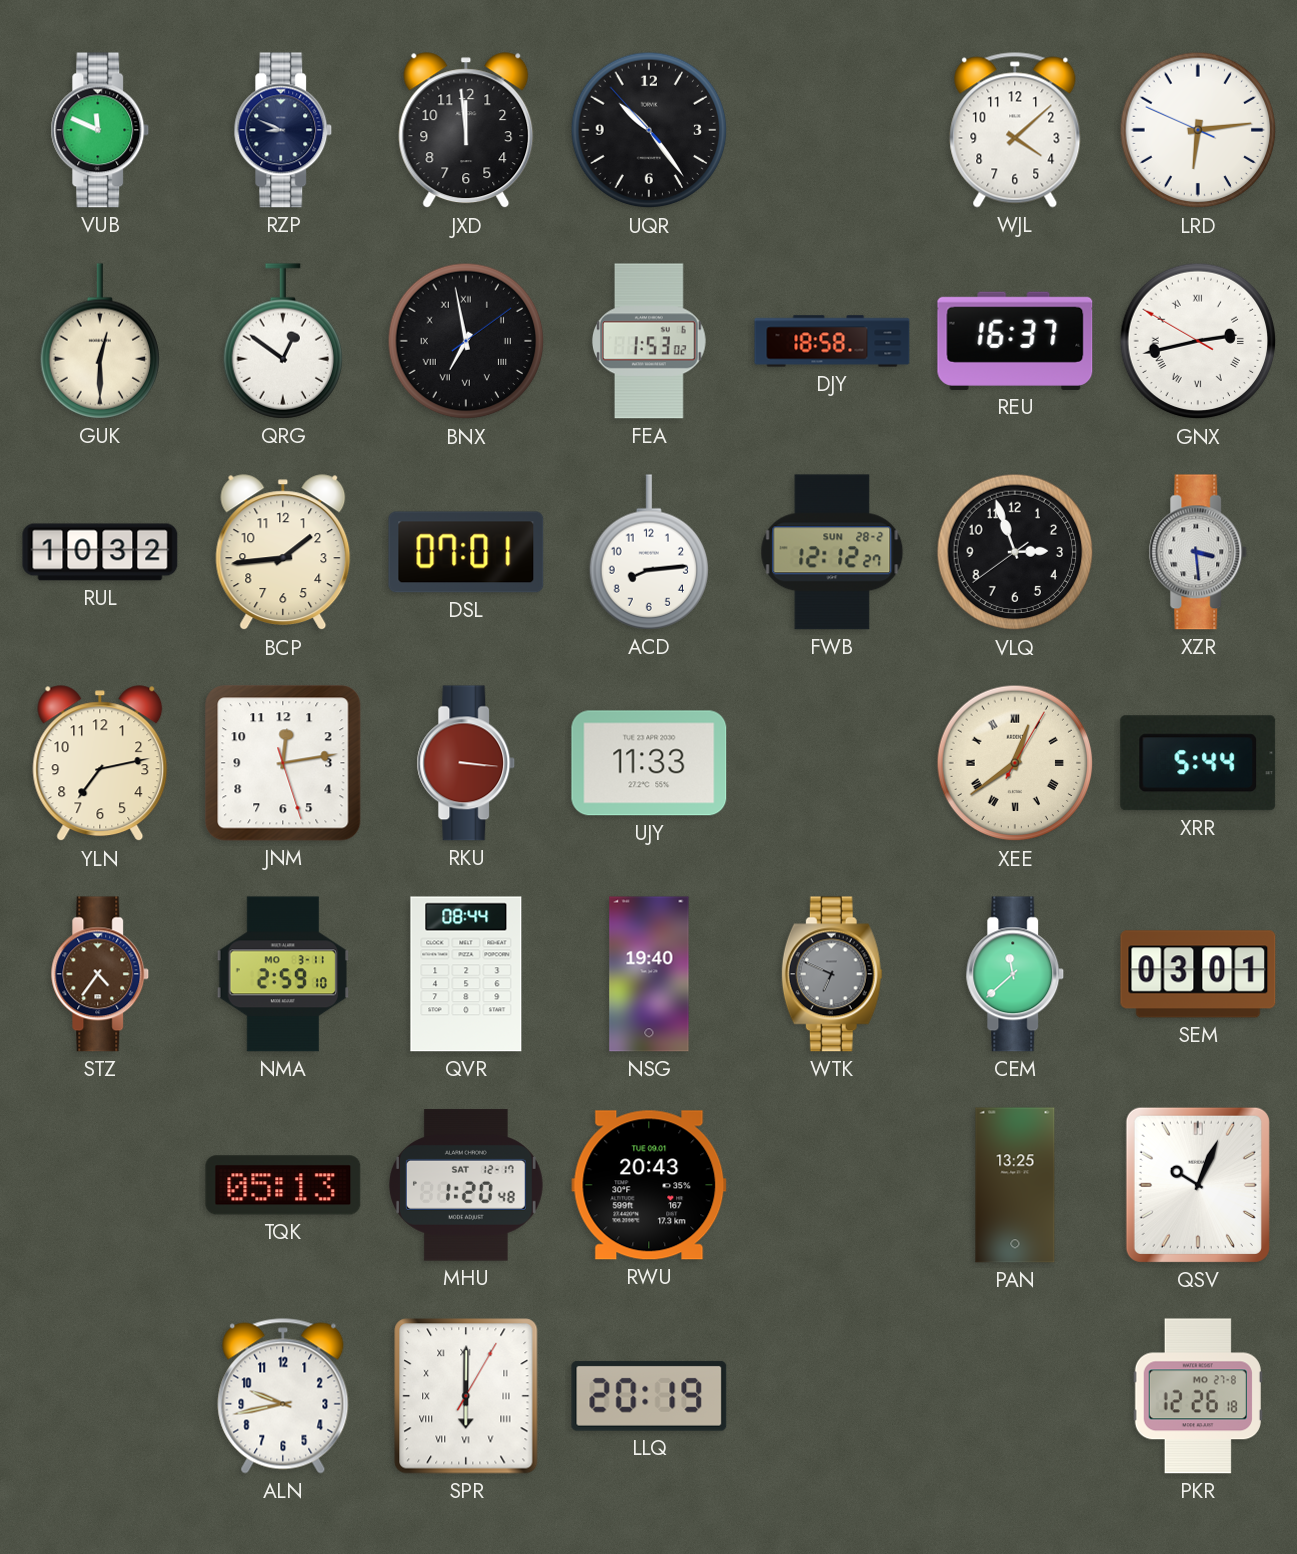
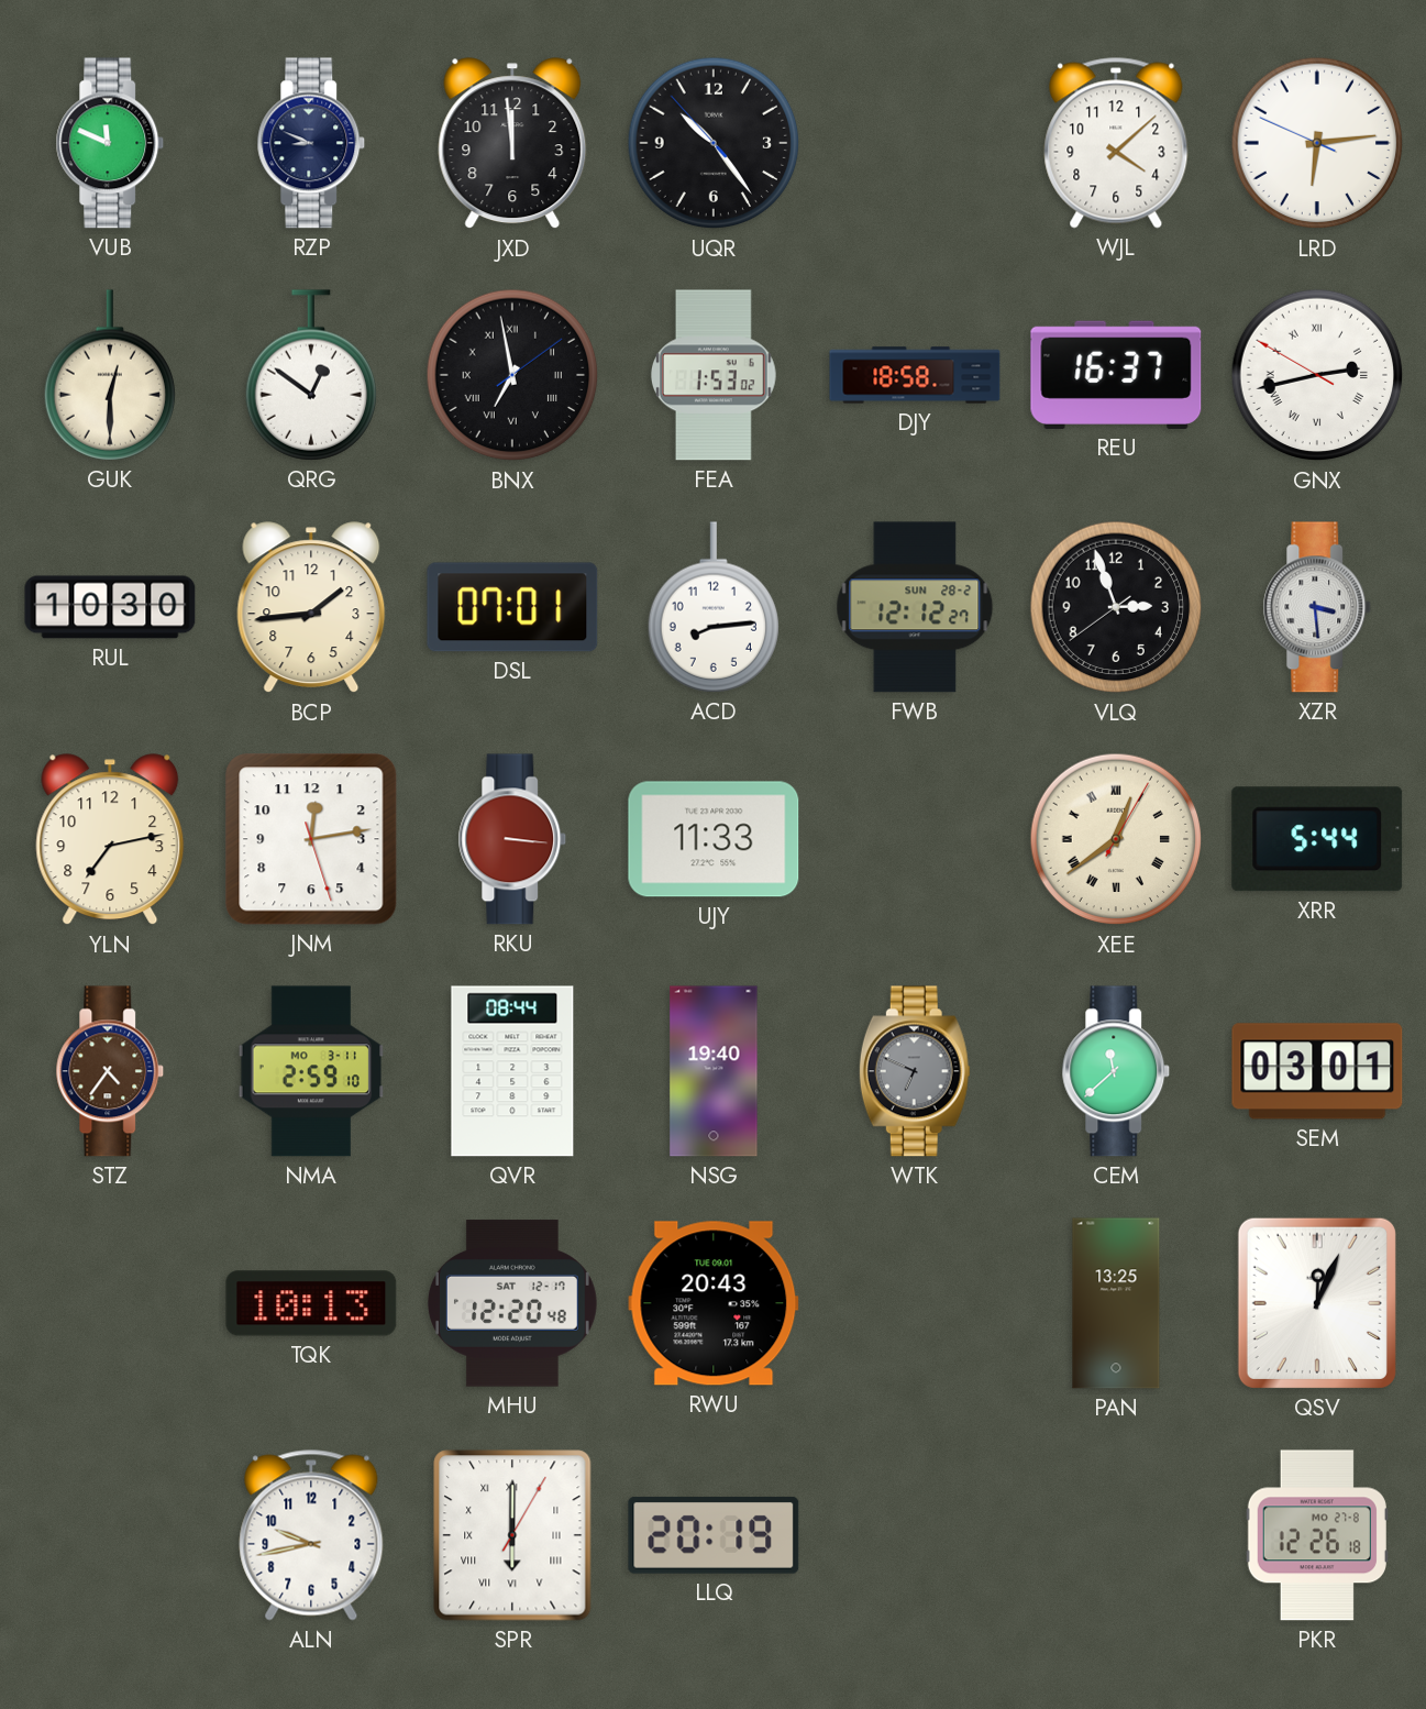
RUL: 10:32 -> 10:30
TQK: 05:13 -> 10:13
MHU: 1:20 -> 12:20
QSV: 10:04 -> 12:04
